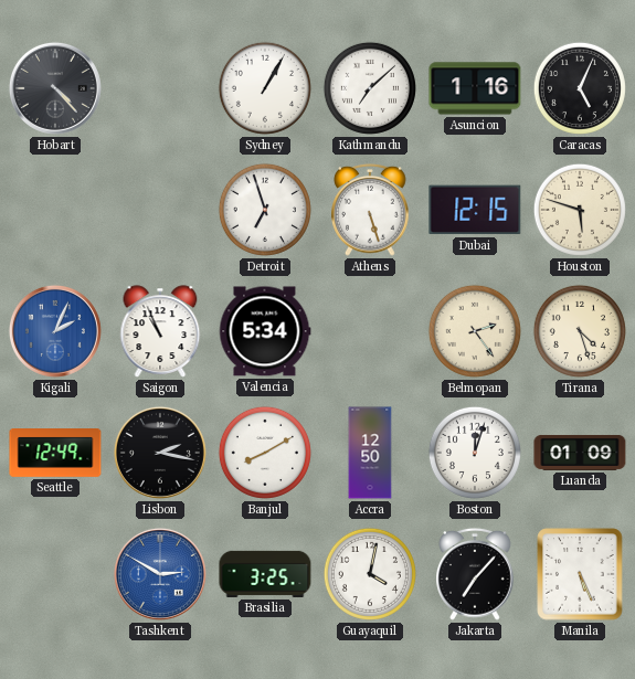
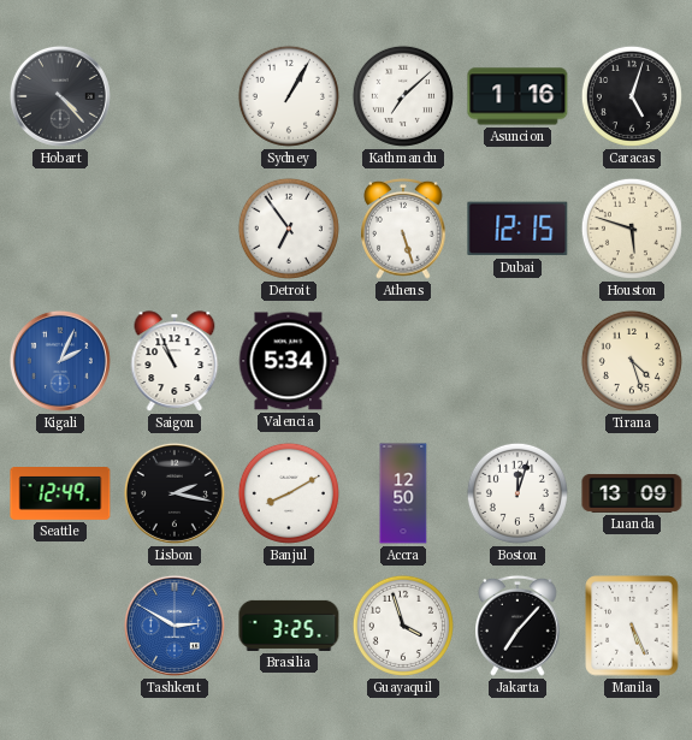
Caracas: 5:04 -> 5:03
Detroit: 6:57 -> 6:54
Belmopan: 2:24 -> none
Luanda: 01:09 -> 13:09
Guayaquil: 4:02 -> 3:57
